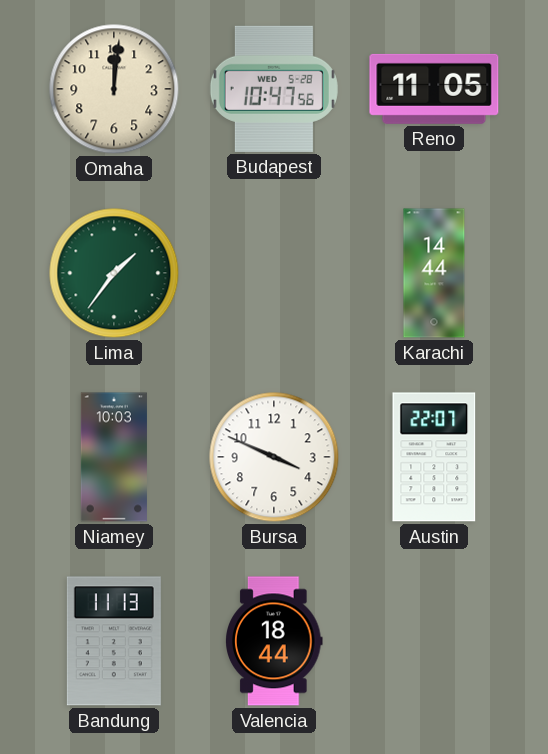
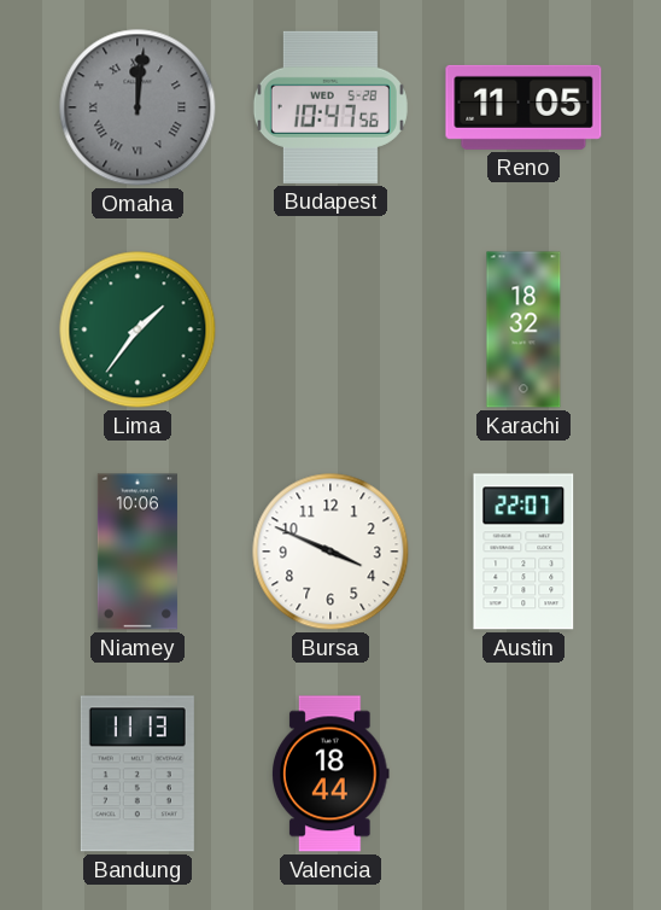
Omaha dial: cream -> grey
Omaha numerals: Arabic -> Roman
Karachi: 14:44 -> 18:32
Niamey: 10:03 -> 10:06
